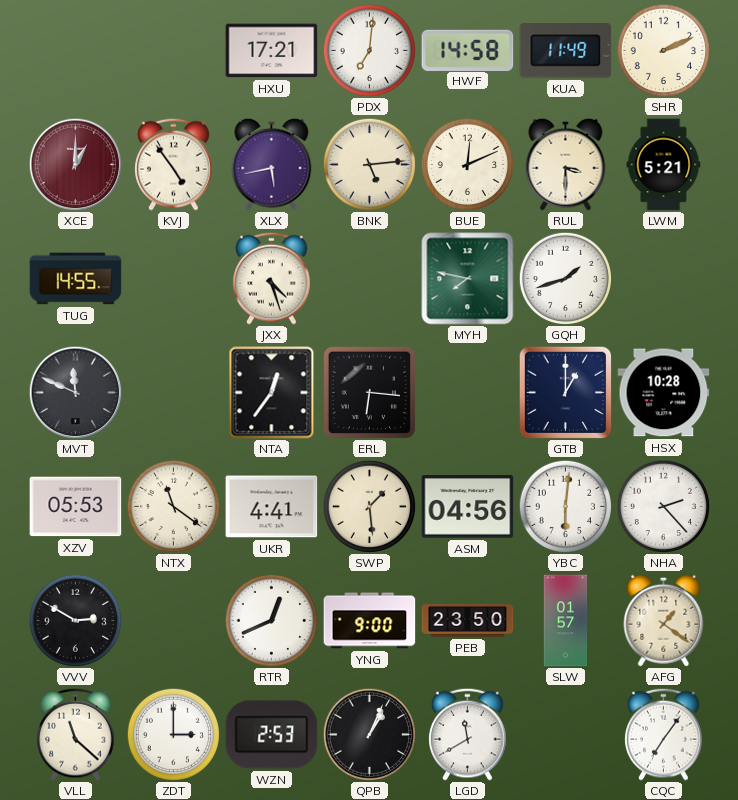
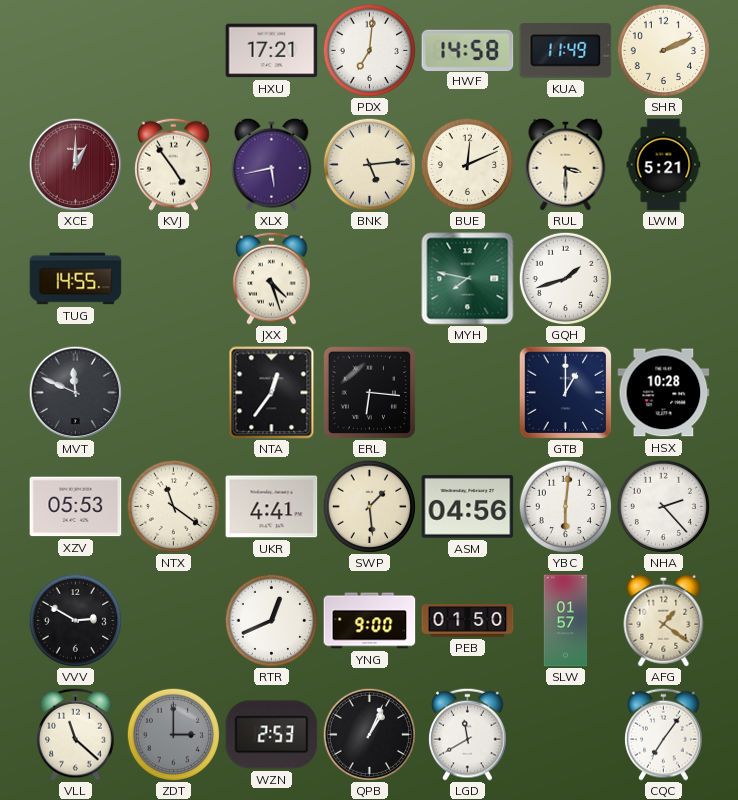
PEB: 23:50 -> 01:50
ZDT dial: white -> grey
